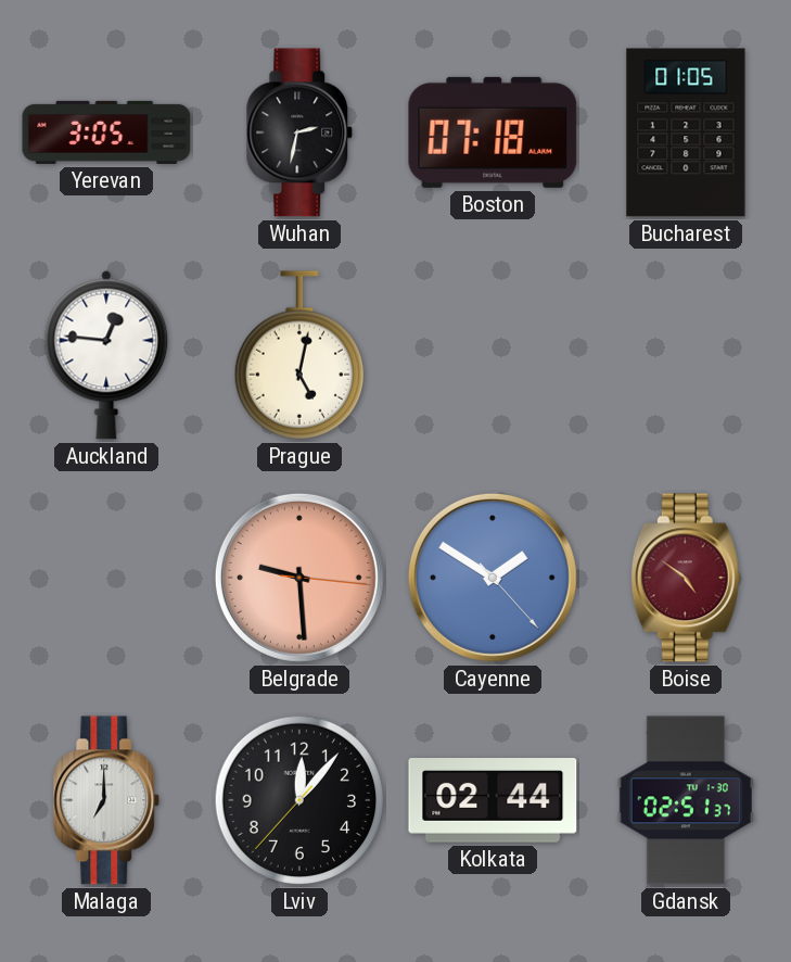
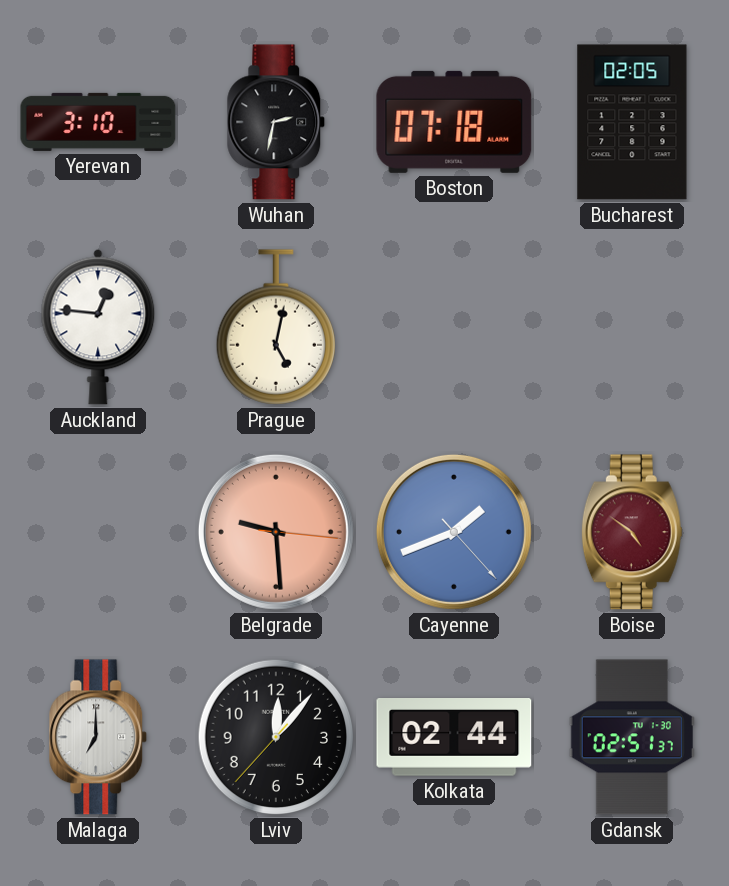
Yerevan: 3:05 -> 3:10
Bucharest: 01:05 -> 02:05
Cayenne: 1:50 -> 1:41
